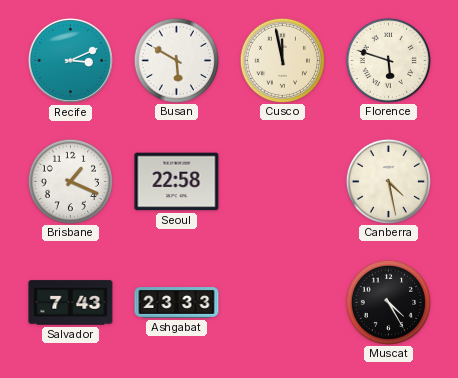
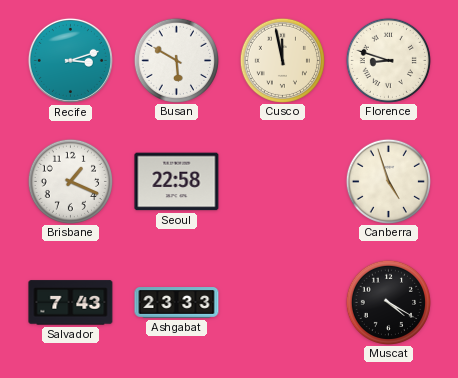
Recife: 3:11 -> 3:12
Florence: 5:48 -> 8:48
Canberra: 4:28 -> 4:57
Muscat: 4:25 -> 4:20
